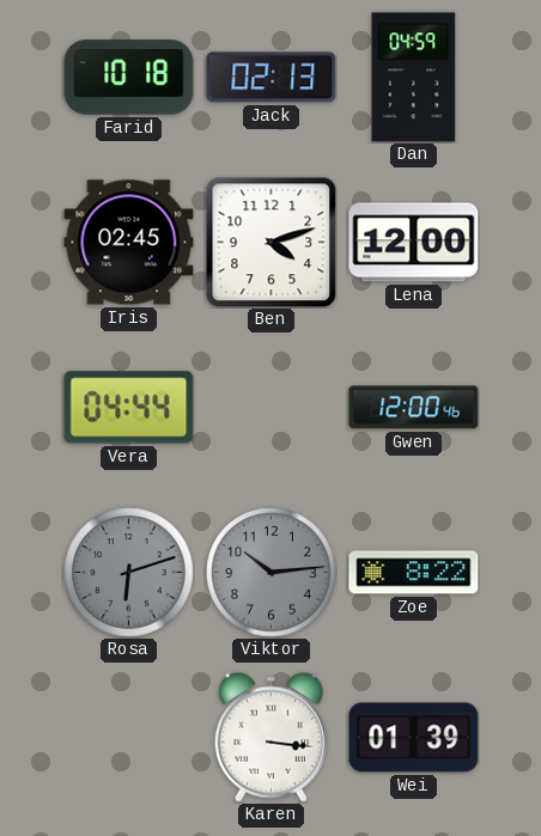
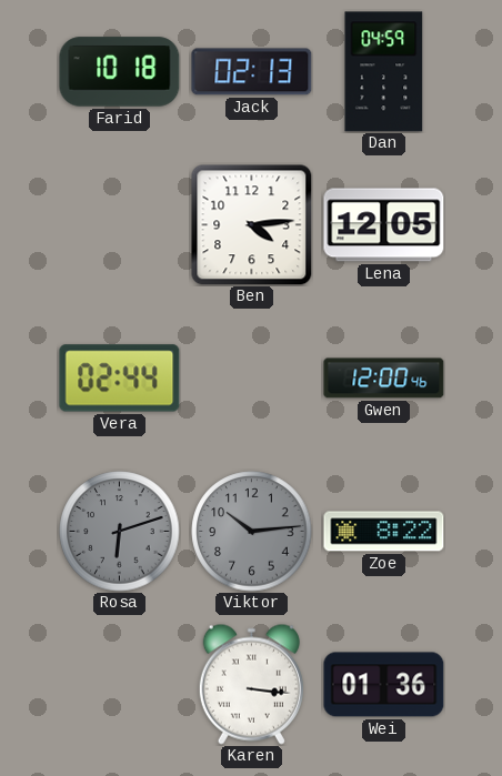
Iris: 02:45 -> none
Ben: 4:12 -> 4:14
Lena: 12:00 -> 12:05
Vera: 04:44 -> 02:44
Wei: 01:39 -> 01:36
